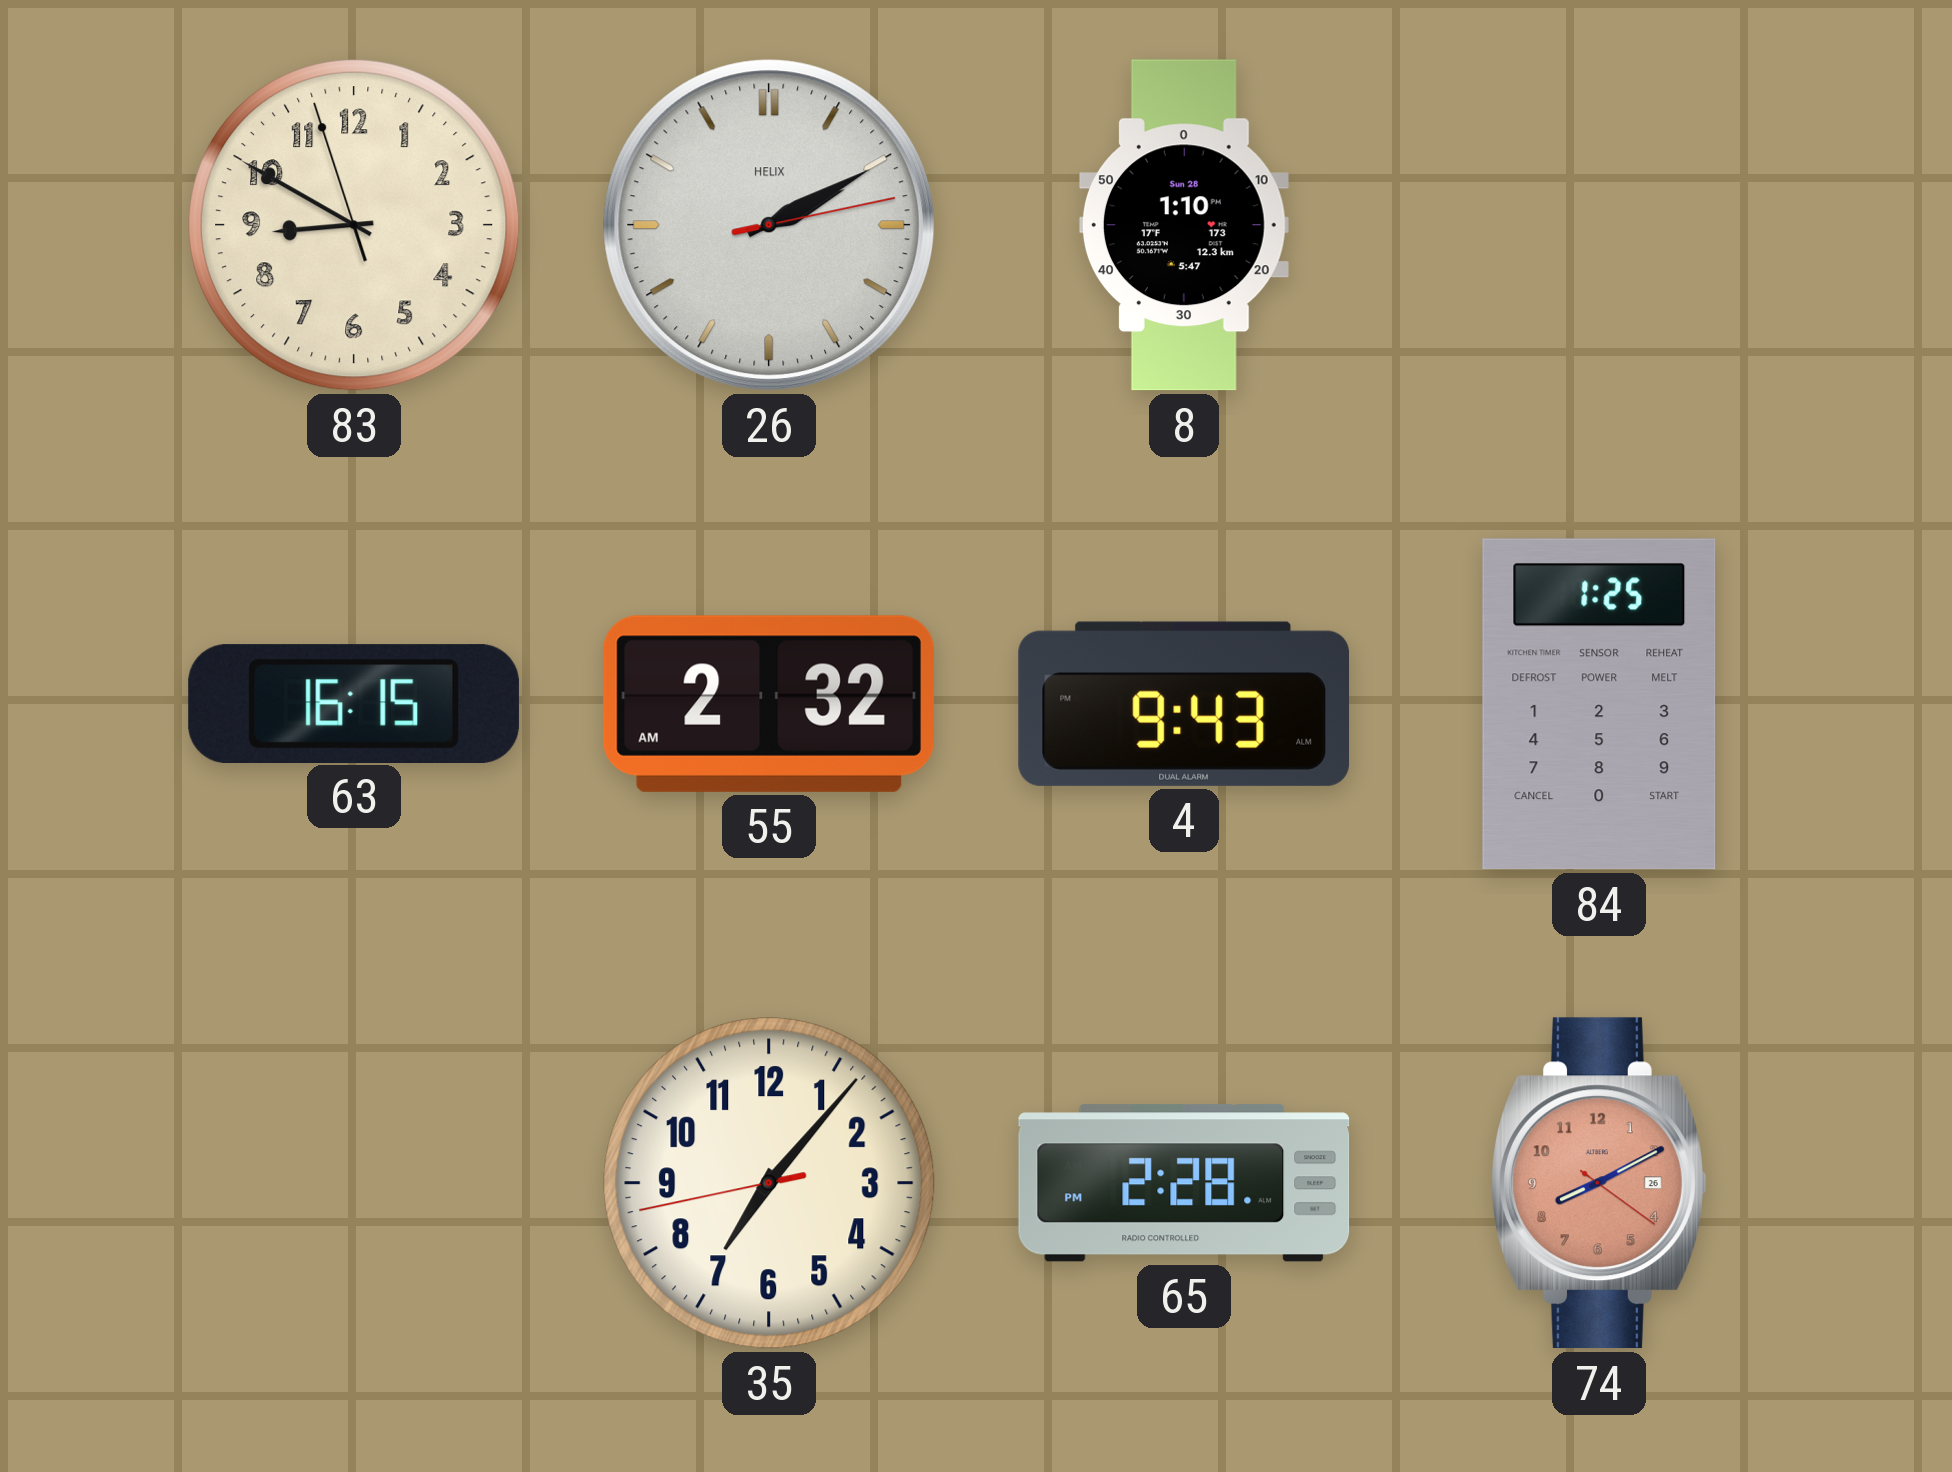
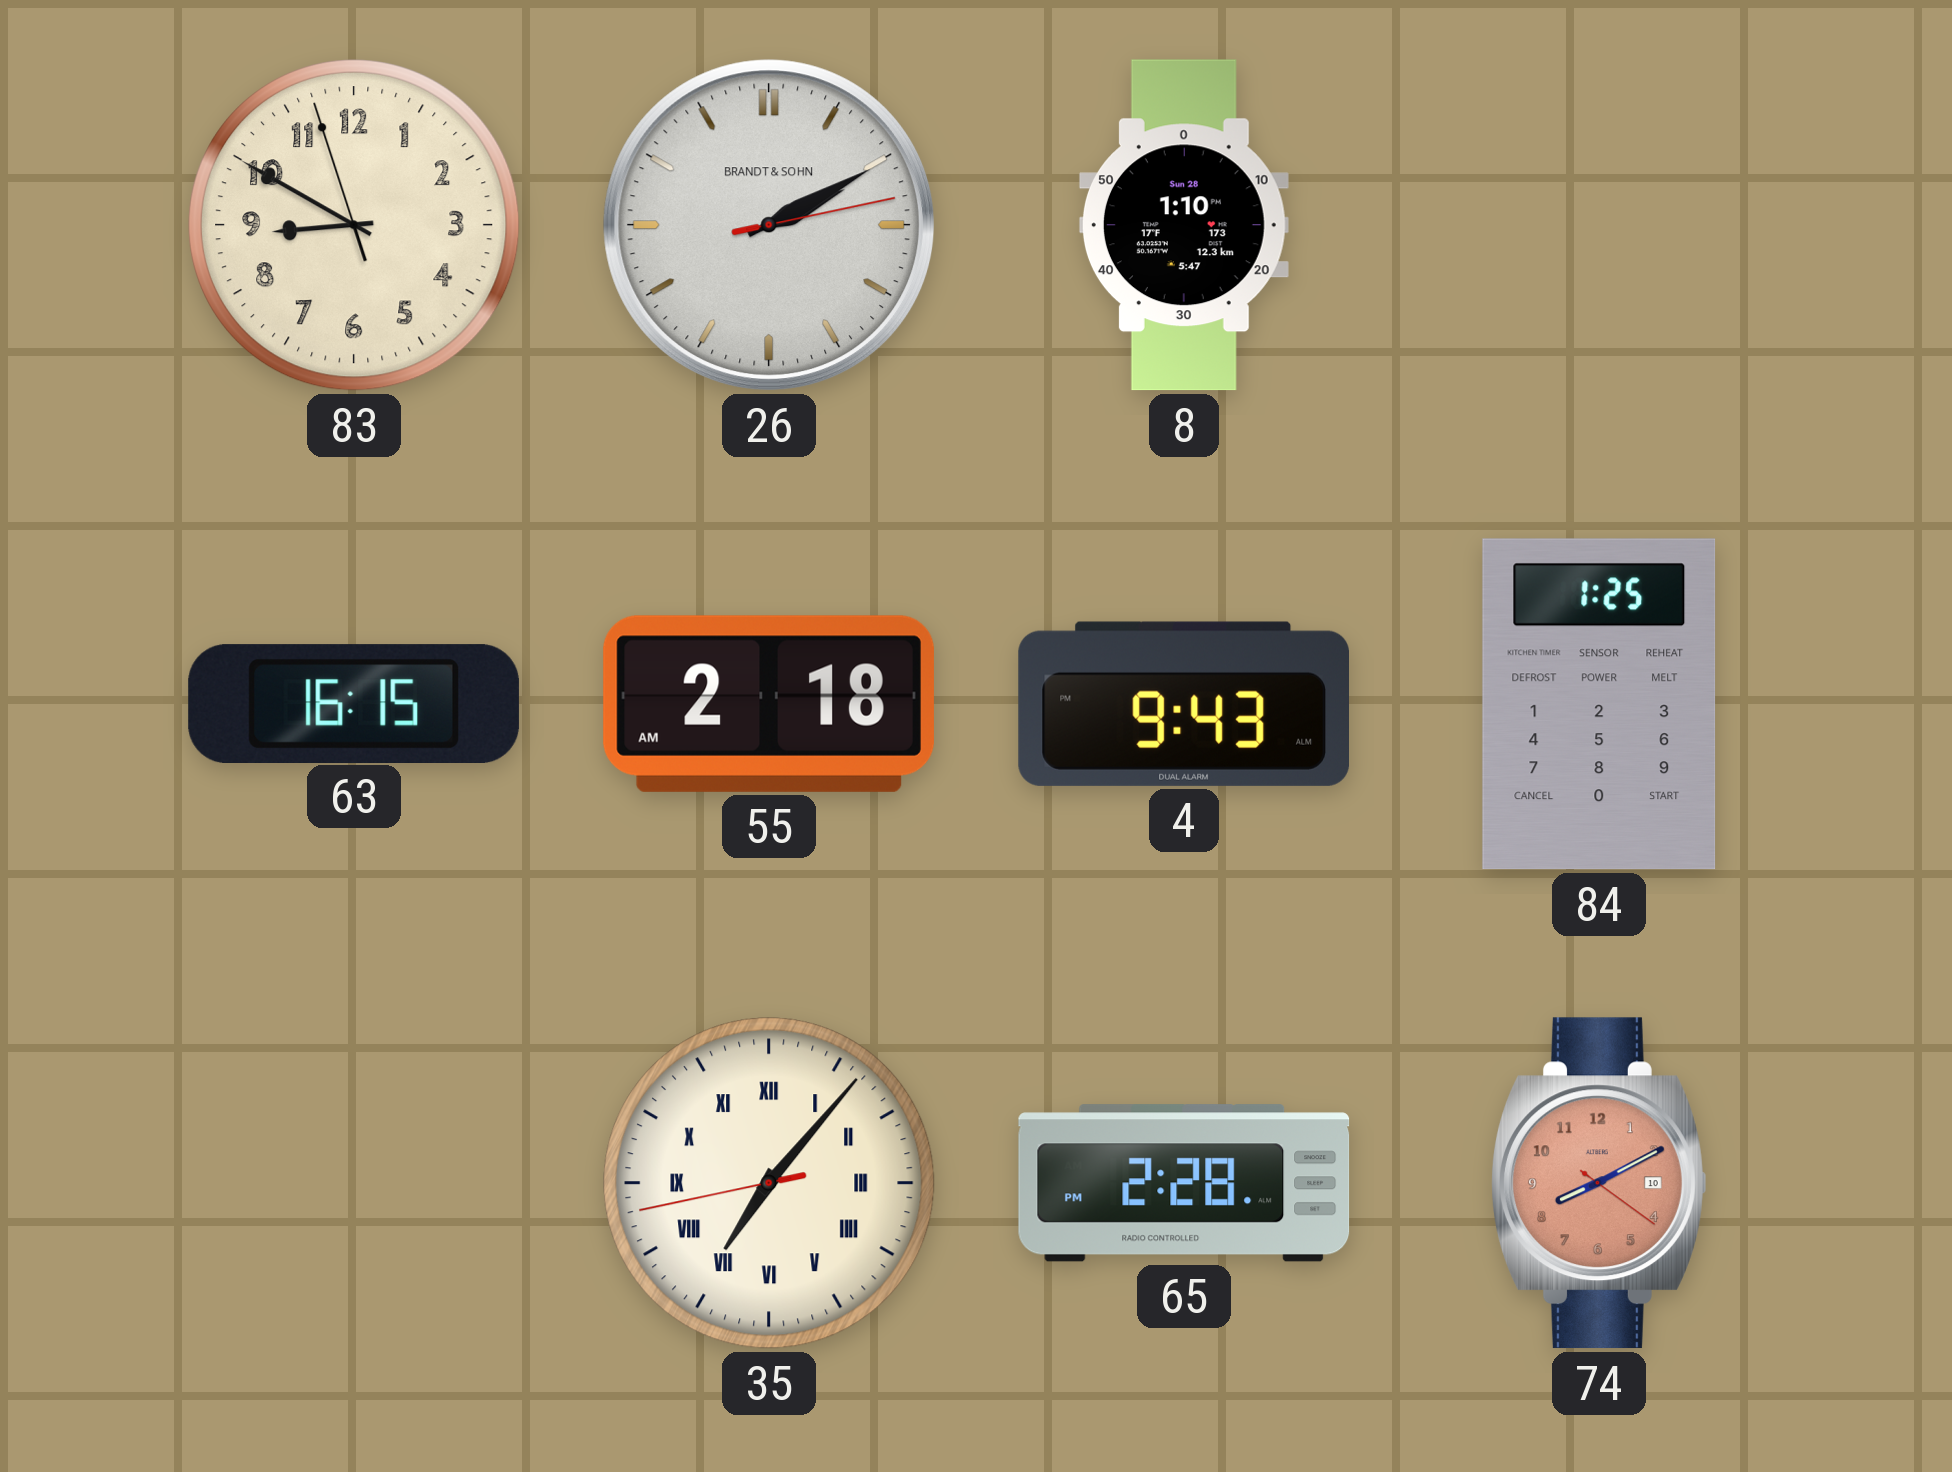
26 brand: HELIX -> BRANDT & SOHN
55: 2:32 -> 2:18
35 numerals: Arabic -> Roman
74 date: 26 -> 10
